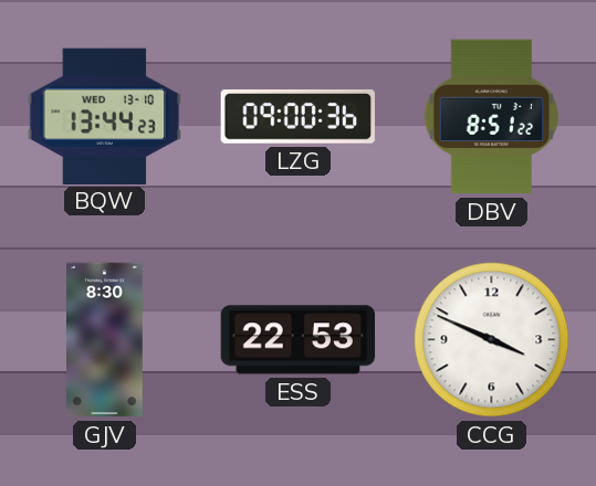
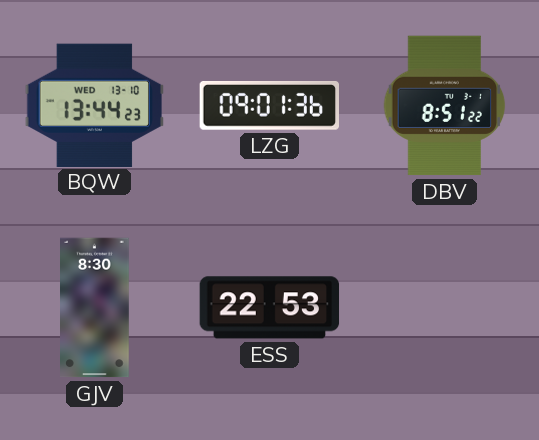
LZG: 09:00 -> 09:01
CCG: 3:49 -> none
